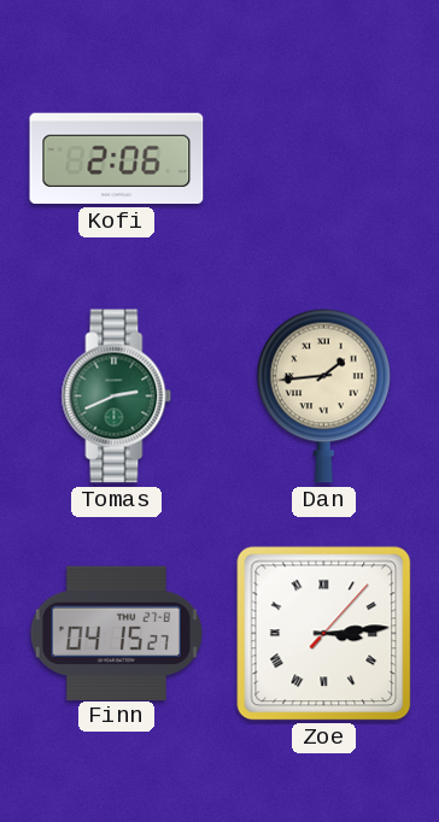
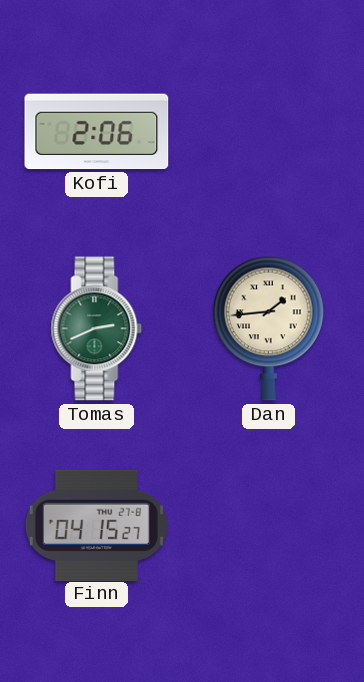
Zoe: 3:14 -> none
